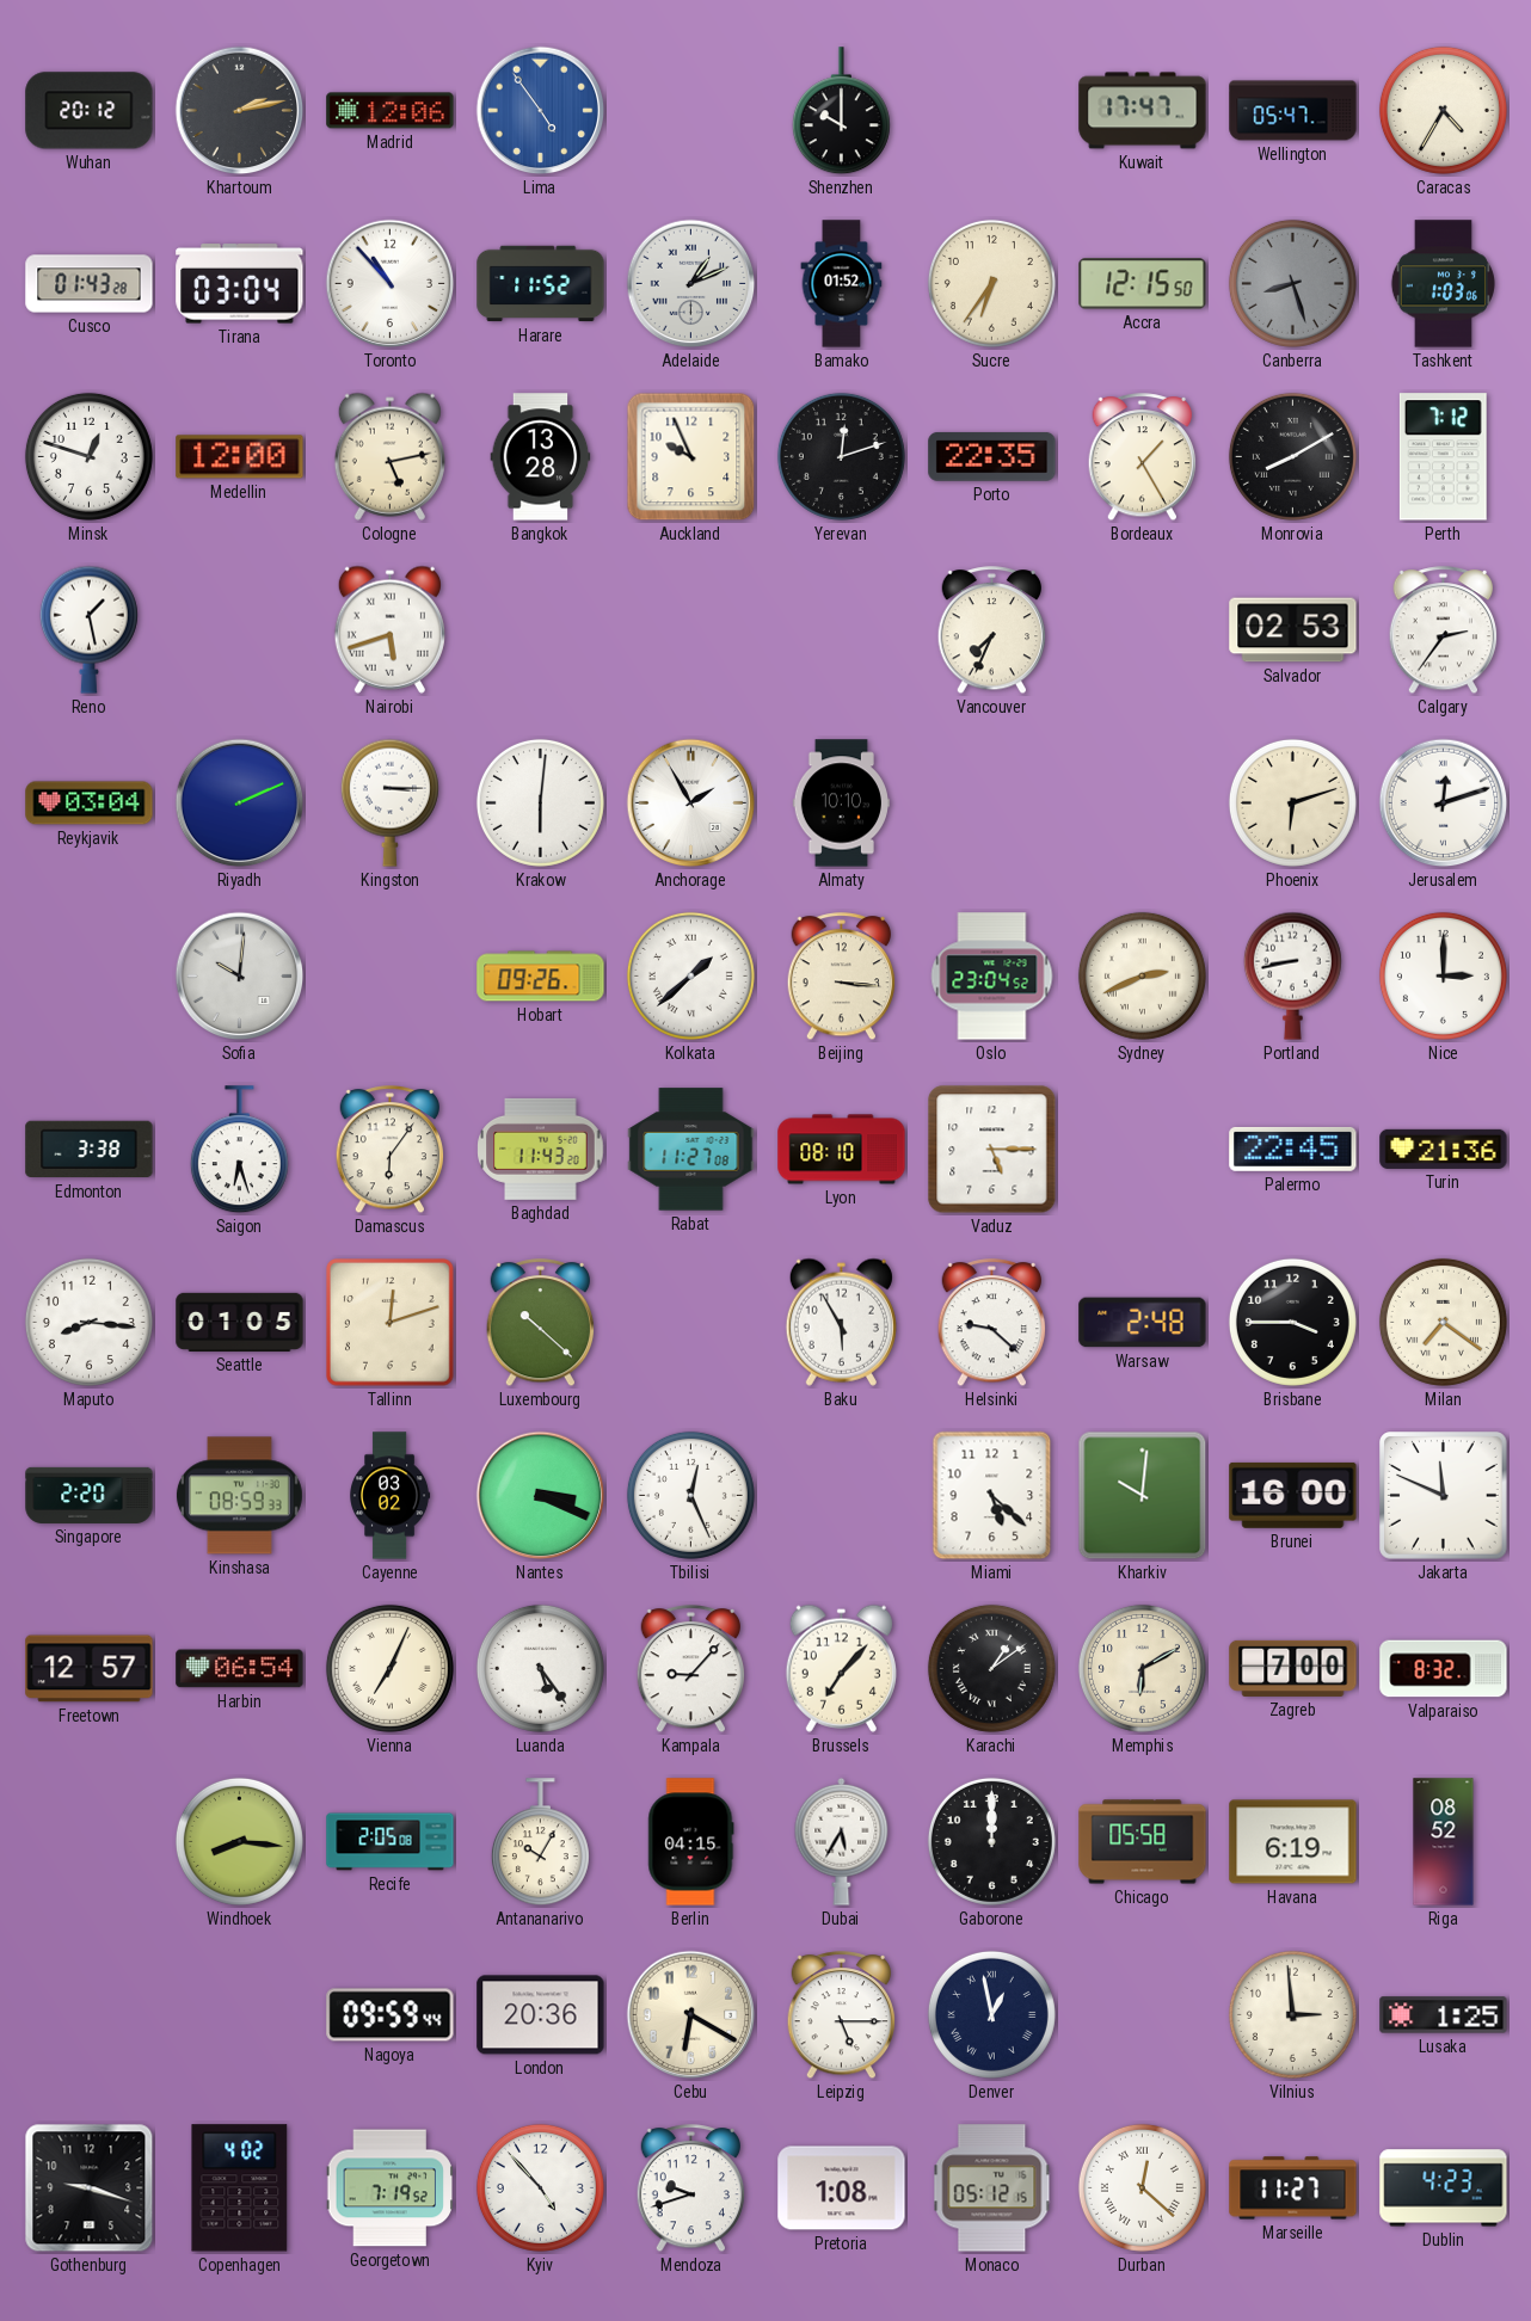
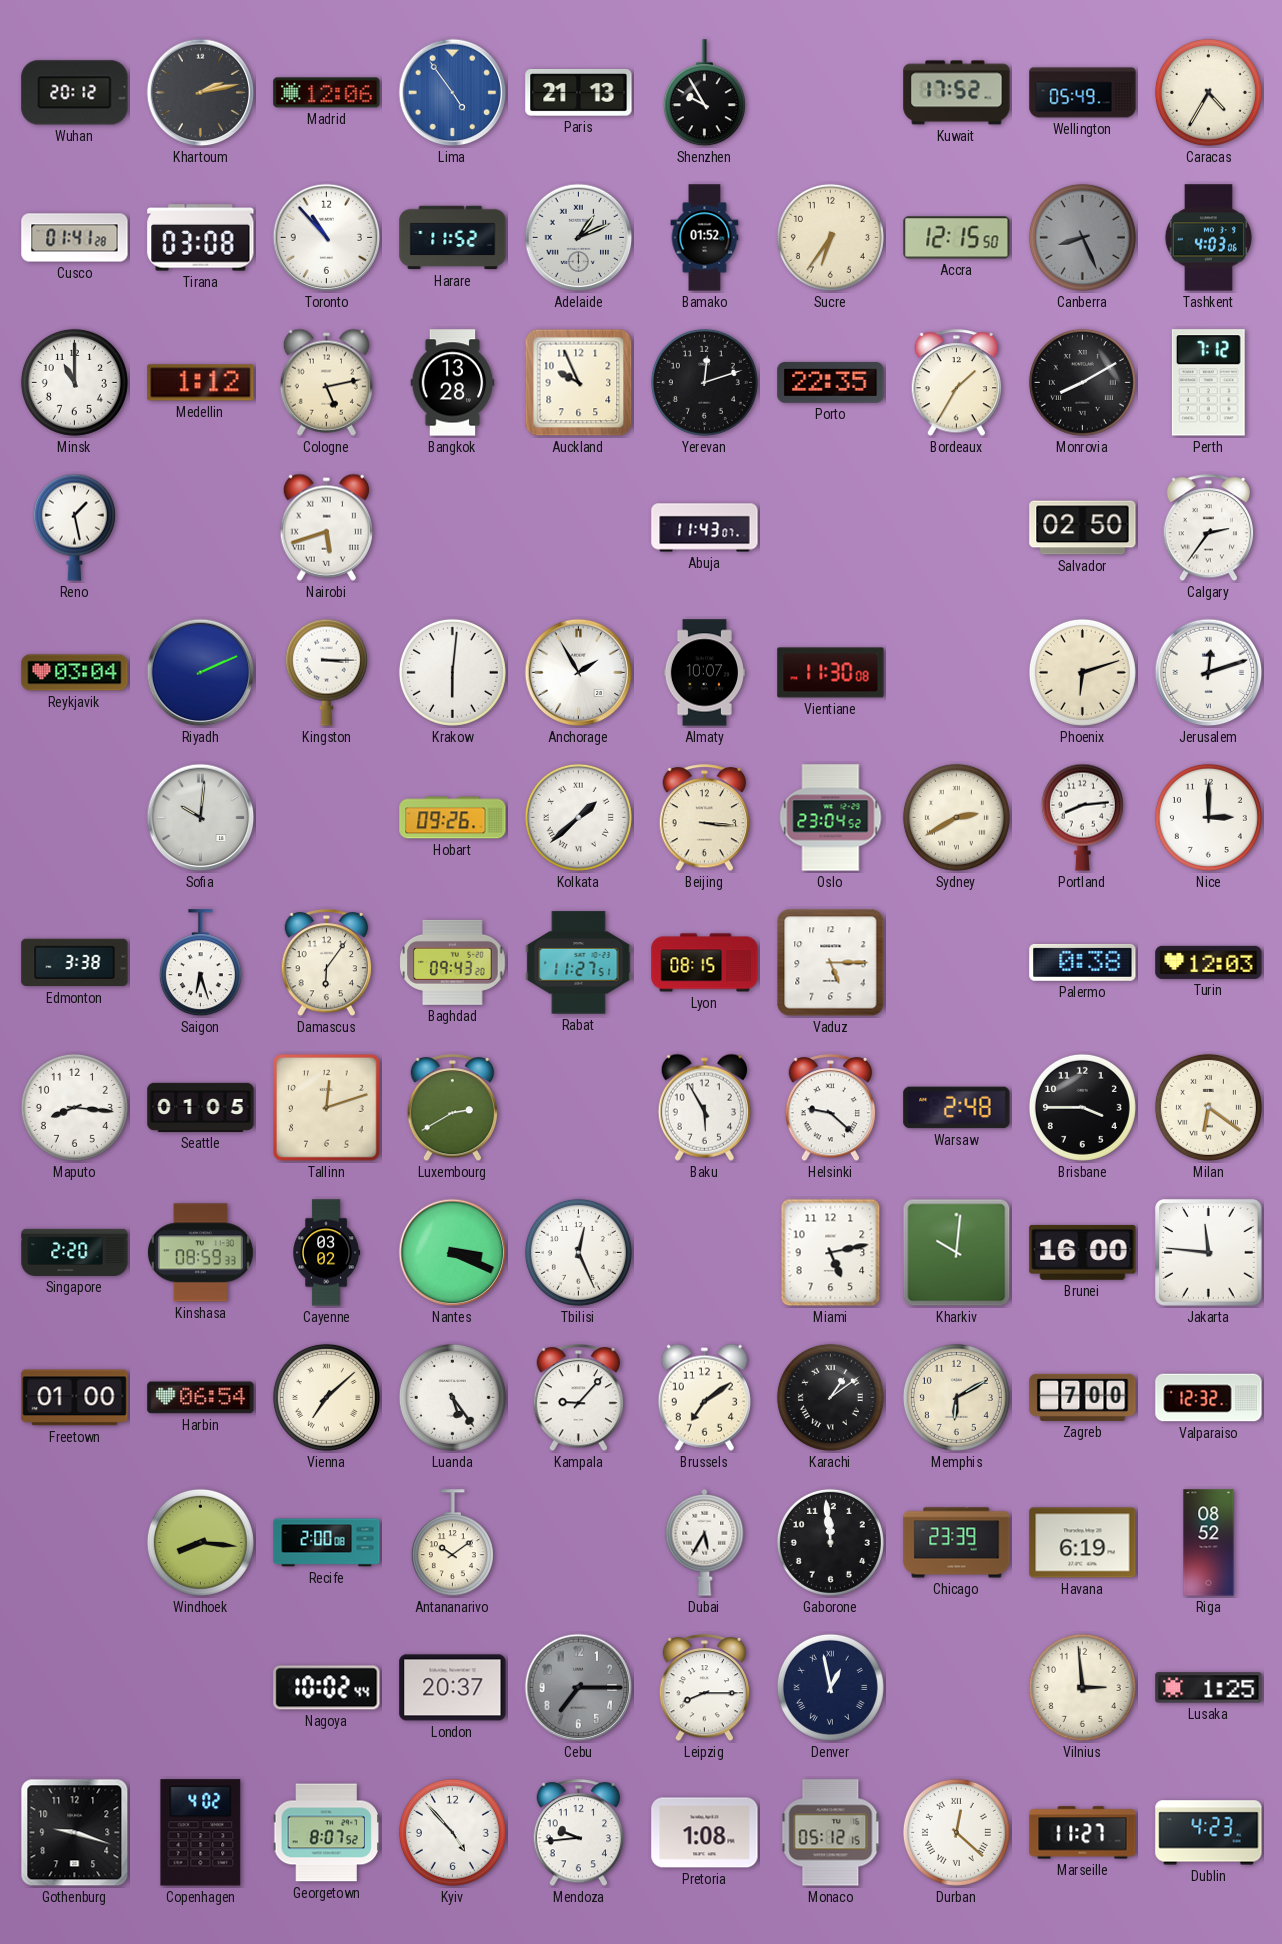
Paris: none -> 21:13
Shenzhen: 10:00 -> 9:55
Kuwait: 17:47 -> 17:52
Wellington: 05:47 -> 05:49
Cusco: 01:43 -> 01:41
Tirana: 03:04 -> 03:08
Canberra: 8:27 -> 8:26
Tashkent: 1:03 -> 4:03
Minsk: 12:48 -> 11:00
Medellin: 12:00 -> 1:12
Bordeaux: 1:25 -> 1:35
Abuja: none -> 11:43
Vancouver: 7:34 -> none
Salvador: 02:53 -> 02:50
Almaty: 10:10 -> 10:07
Vientiane: none -> 11:30
Sydney: 2:41 -> 2:40
Portland: 8:43 -> 8:14
Baghdad: 11:43 -> 09:43
Rabat: 11:27:08 -> 11:27:51
Lyon: 08:10 -> 08:15
Palermo: 22:45 -> 0:38
Turin: 21:36 -> 12:03
Luxembourg: 10:22 -> 2:40
Milan: 7:21 -> 6:21
Miami: 5:22 -> 5:13
Jakarta: 11:49 -> 11:46
Freetown: 12:57 -> 01:00
Vienna: 7:04 -> 7:08
Brussels: 7:07 -> 7:09
Valparaiso: 8:32 -> 12:32
Recife: 2:05 -> 2:00
Antananarivo: 10:05 -> 10:09
Berlin: 04:15 -> none
Gaborone: 12:00 -> 11:59
Chicago: 05:58 -> 23:39
Nagoya: 09:59 -> 10:02
London: 20:36 -> 20:37
Cebu: 6:20 -> 7:15
Cebu dial: cream -> grey
Leipzig: 5:15 -> 8:15
Georgetown: 7:19 -> 8:07
Mendoza: 9:42 -> 9:44
